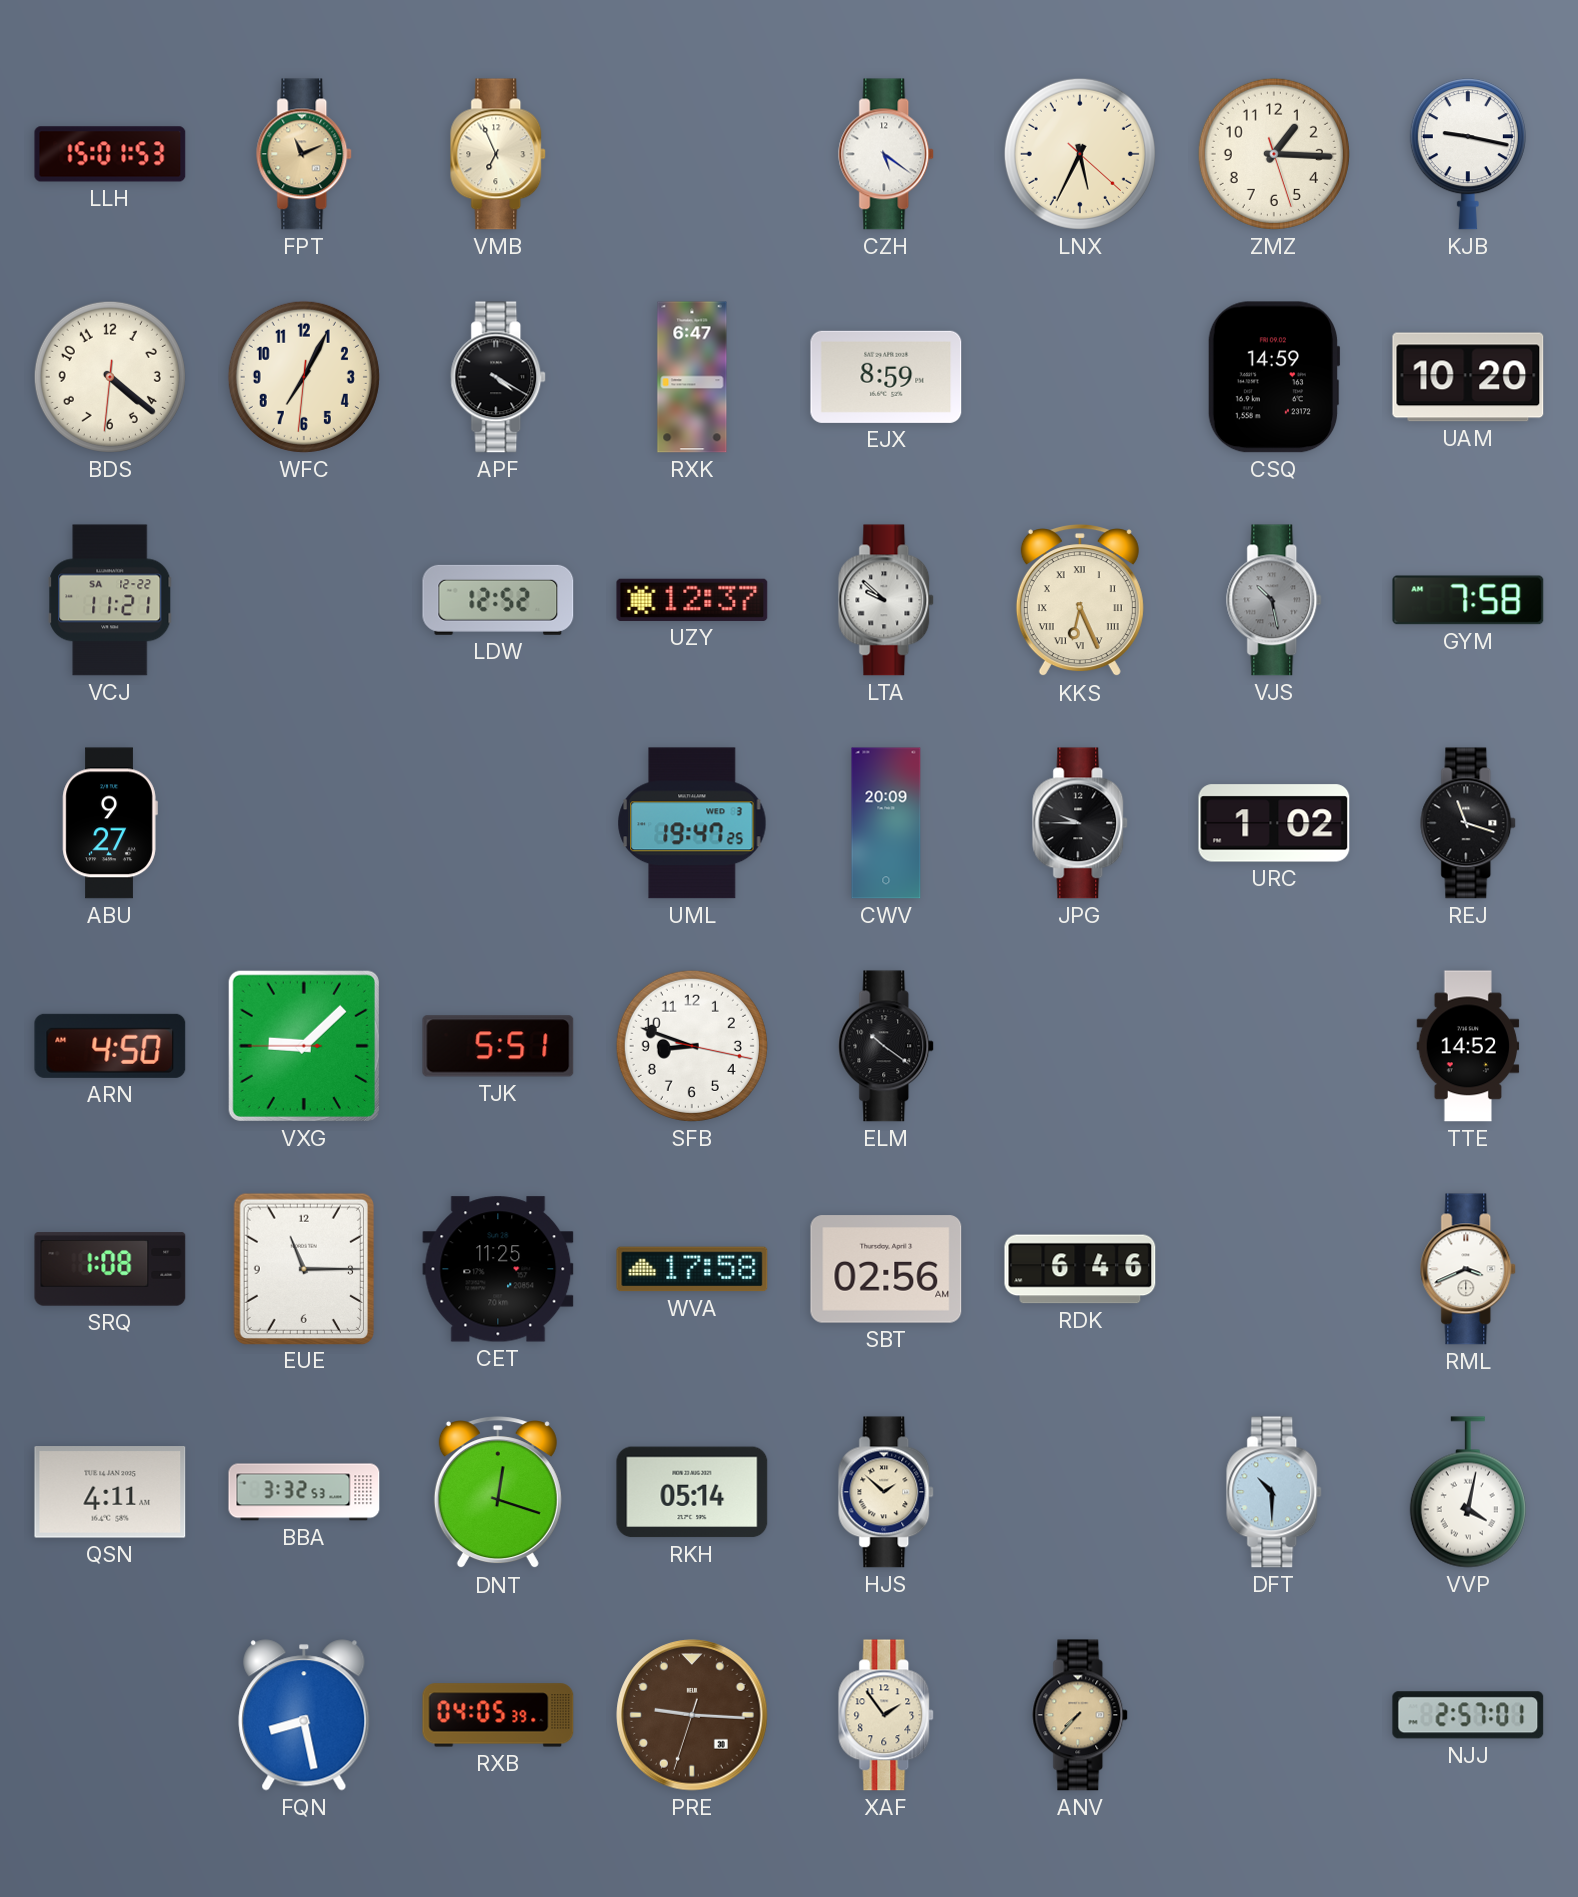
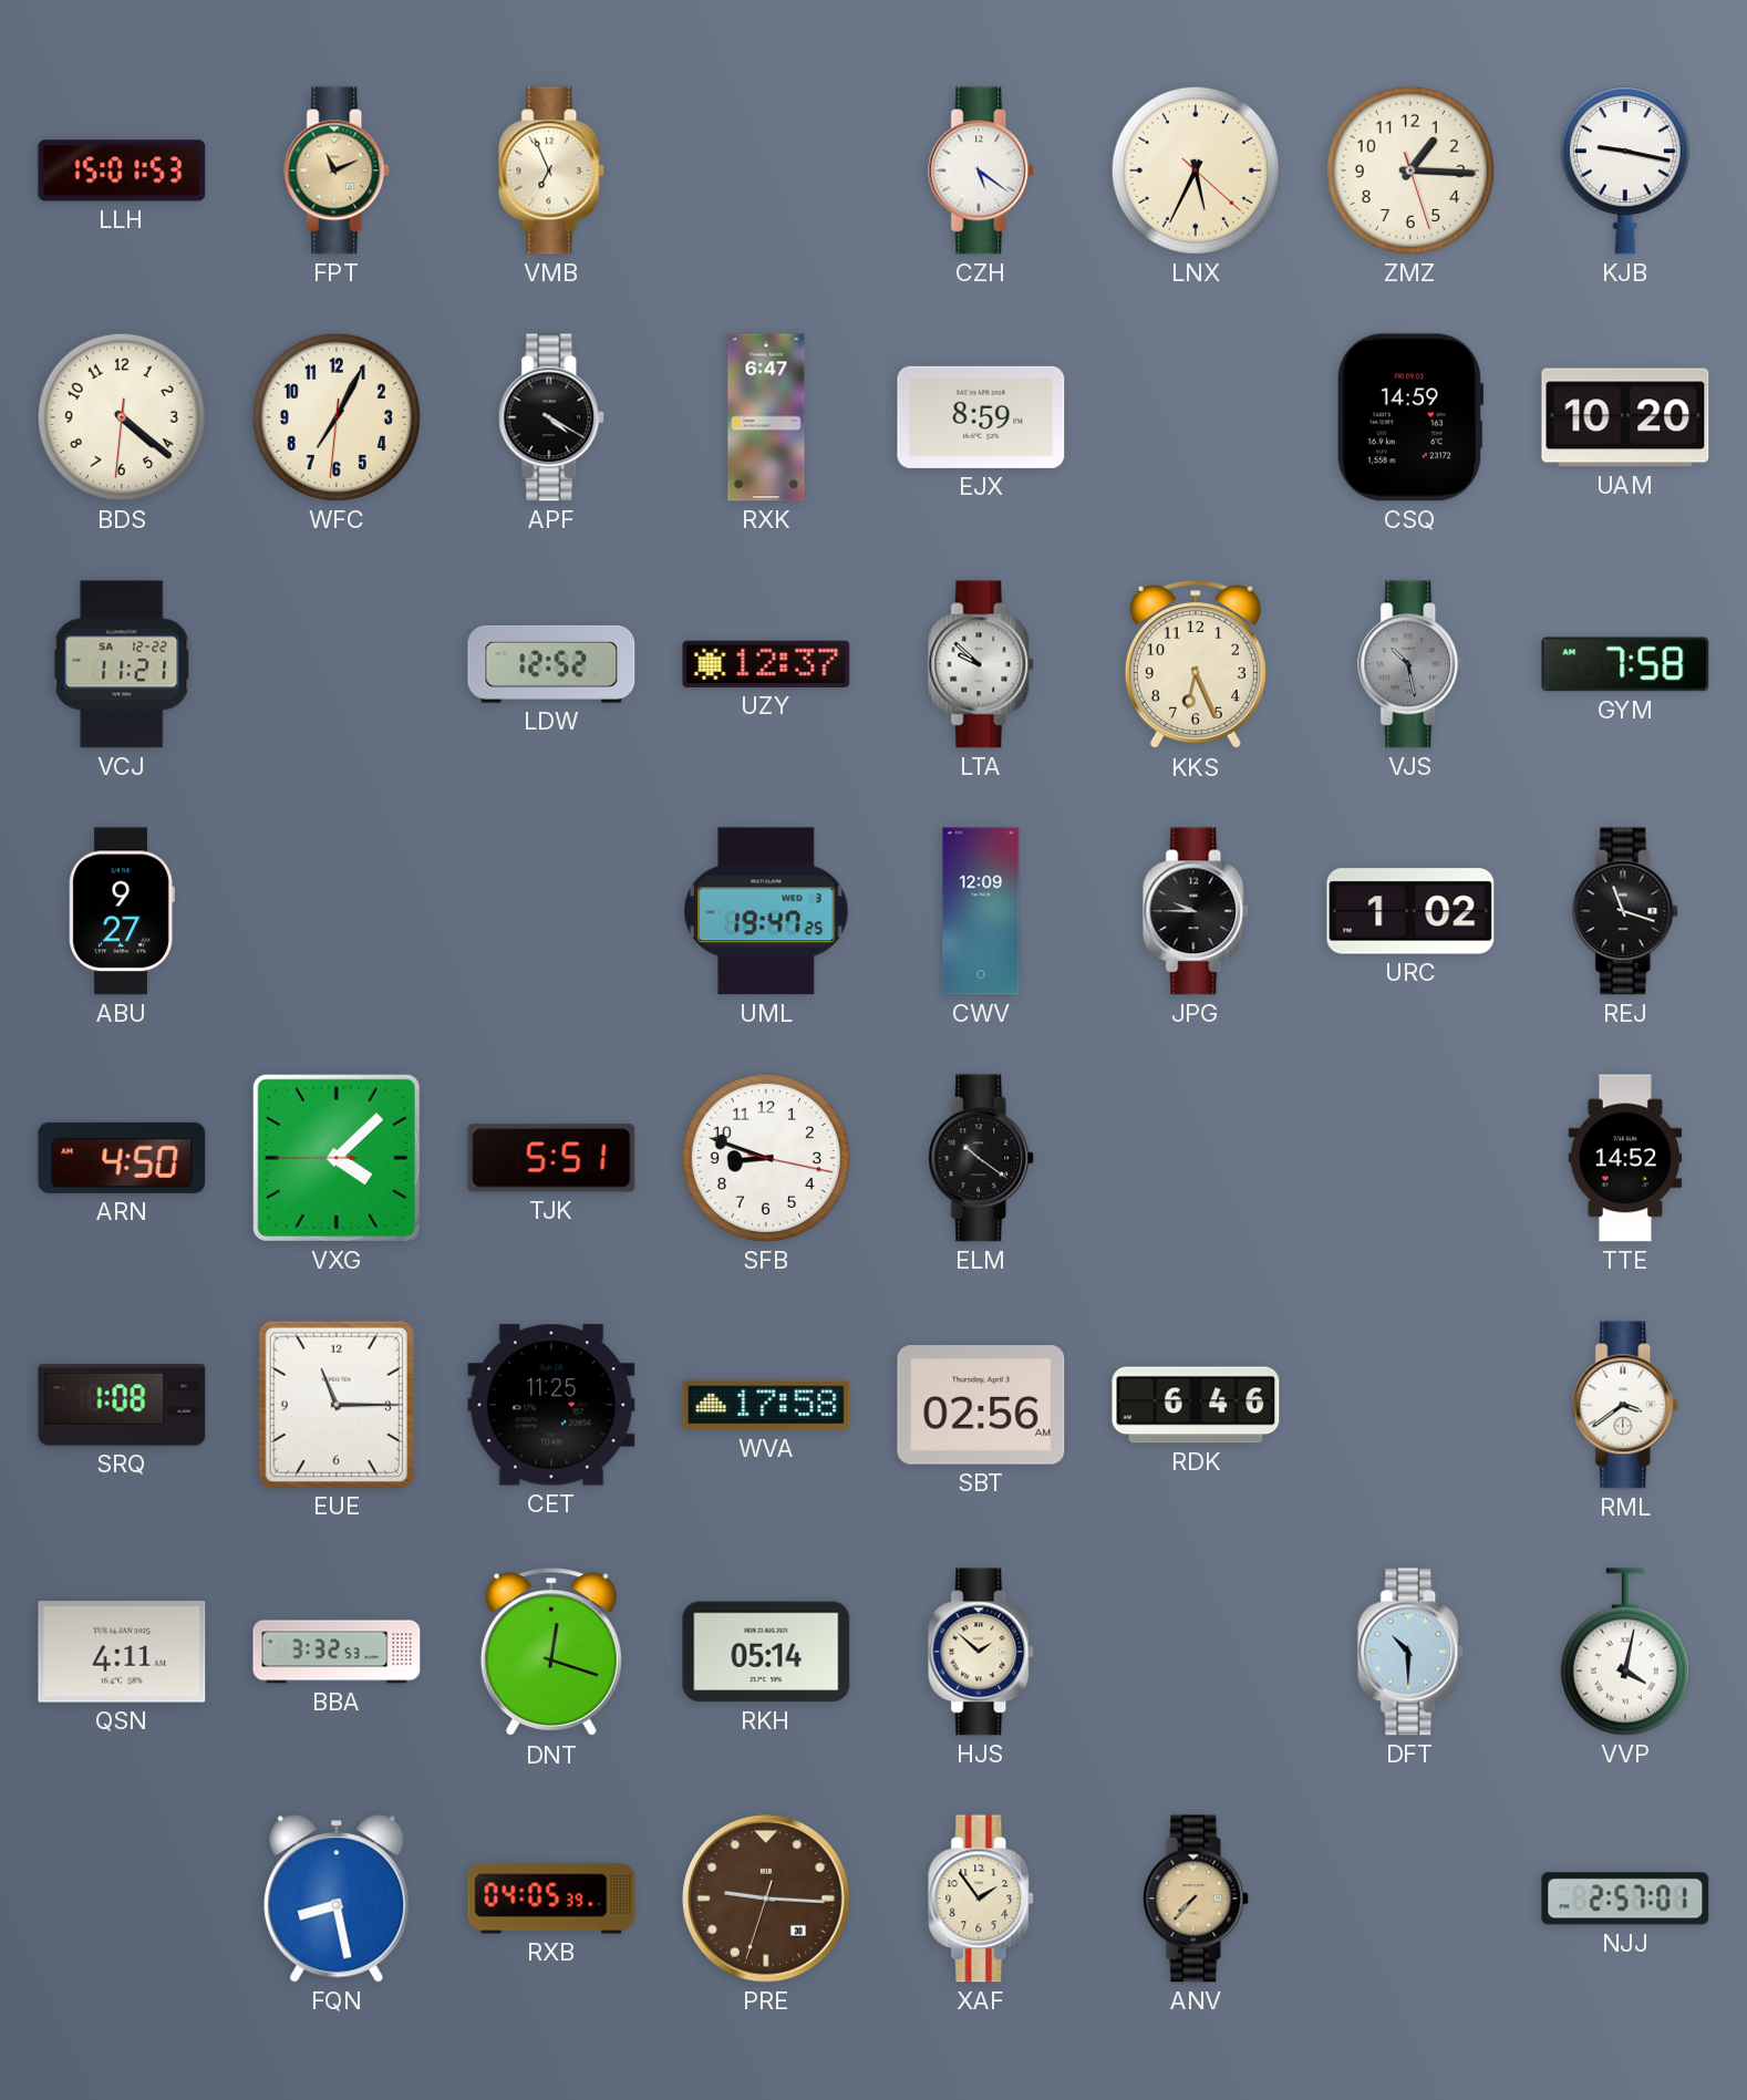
KKS numerals: Roman -> Arabic
CWV: 20:09 -> 12:09
VXG: 9:07 -> 4:07
RML: 3:41 -> 3:39
